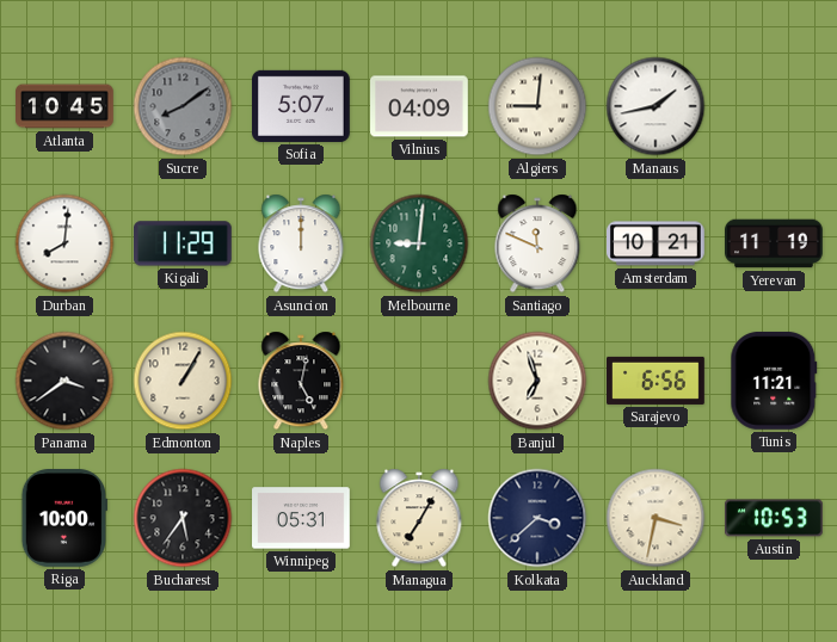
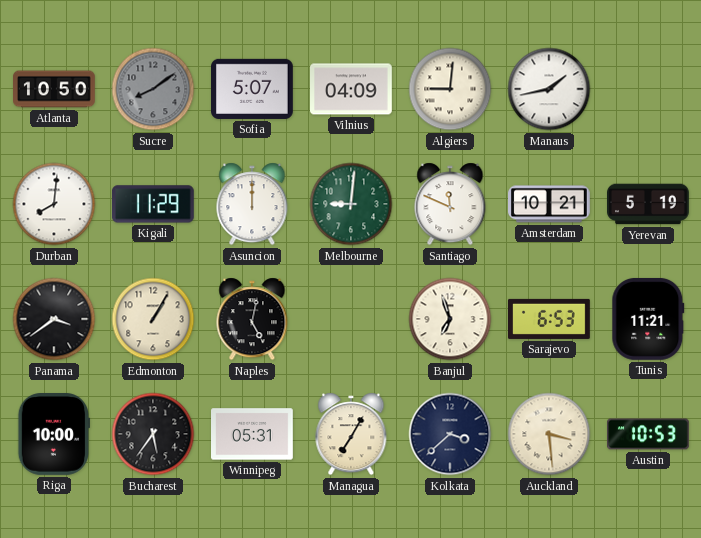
Atlanta: 10:45 -> 10:50
Yerevan: 11:19 -> 5:19
Sarajevo: 6:56 -> 6:53
Auckland: 3:32 -> 3:29
